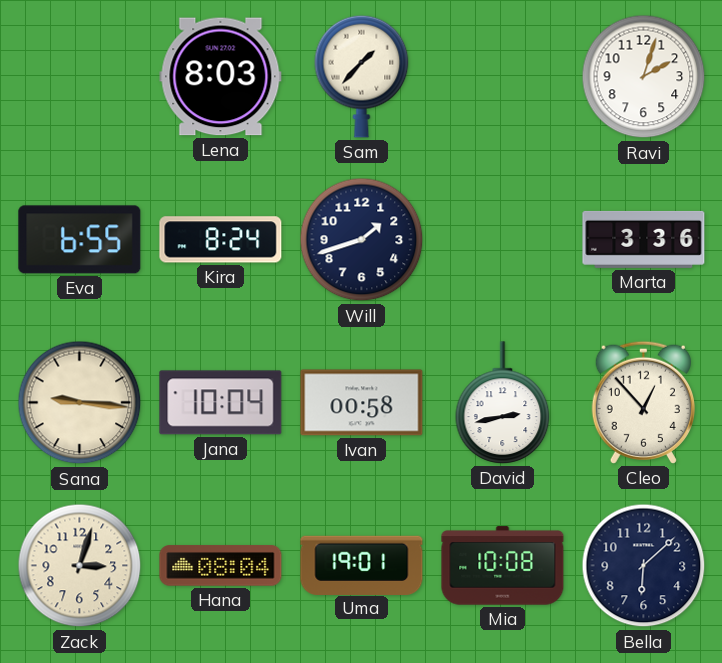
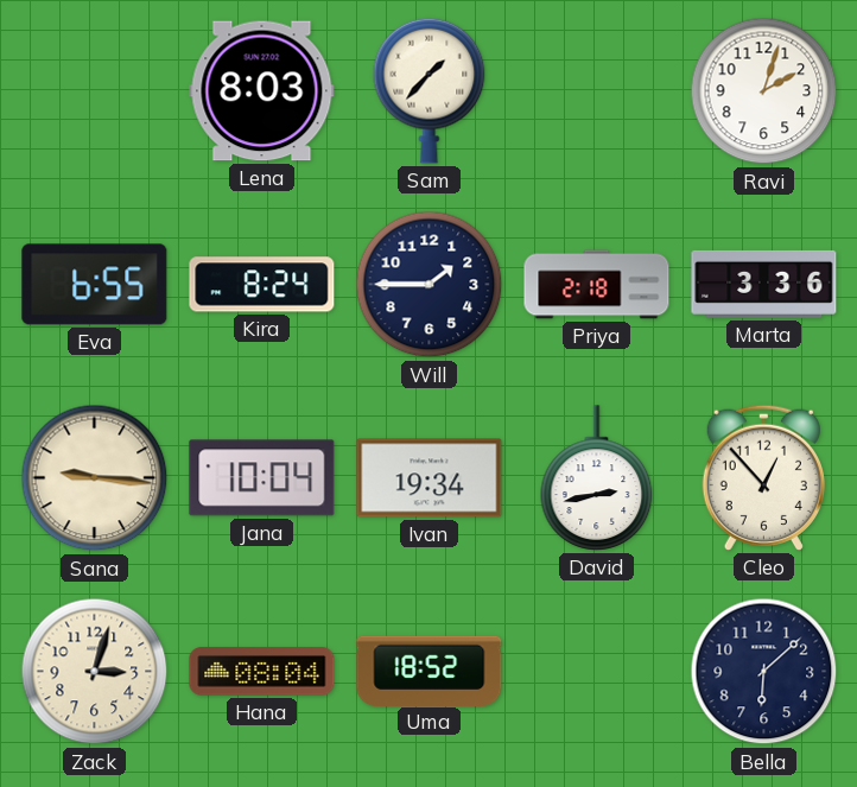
Will: 1:42 -> 1:45
Priya: none -> 2:18
Ivan: 00:58 -> 19:34
Uma: 19:01 -> 18:52
Mia: 10:08 -> none
